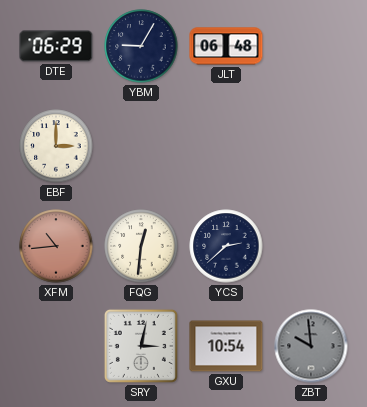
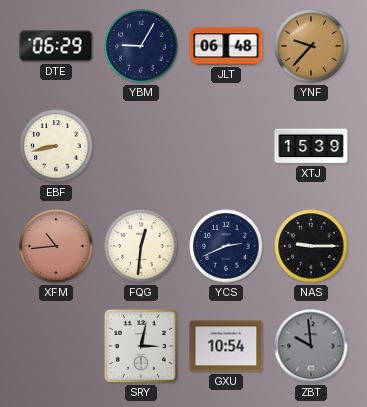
YNF: none -> 9:37
EBF: 3:00 -> 8:43
XTJ: none -> 15:39
YCS: 2:38 -> 2:41
NAS: none -> 9:15
